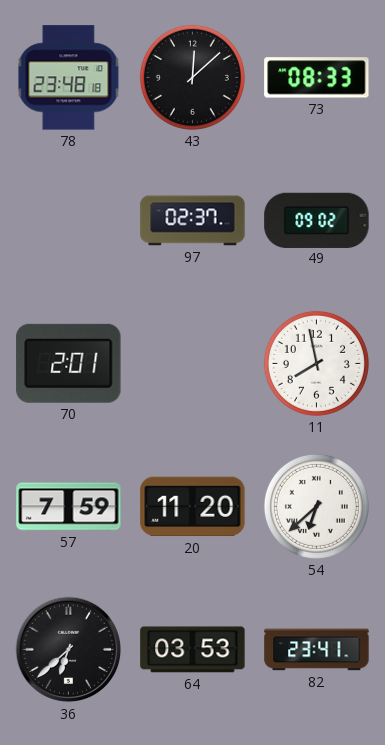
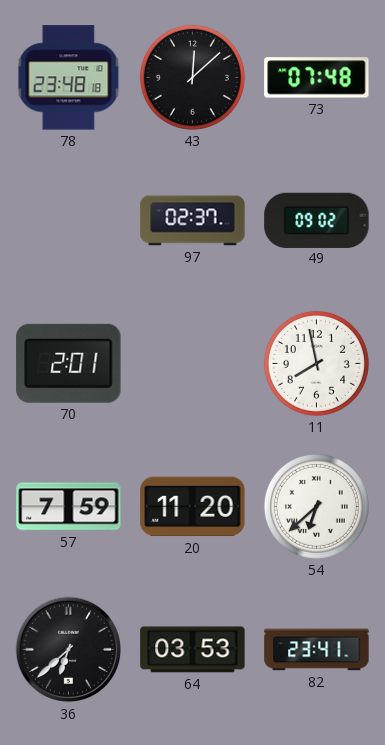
73: 08:33 -> 07:48
